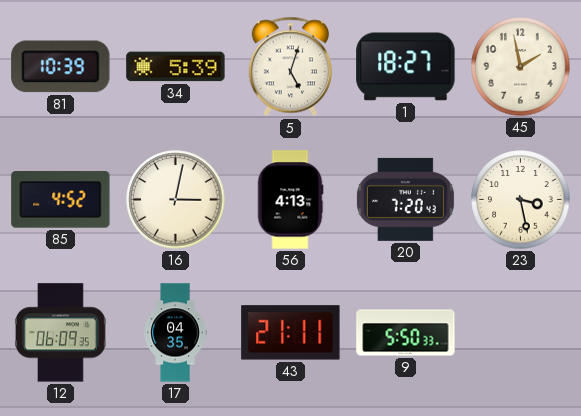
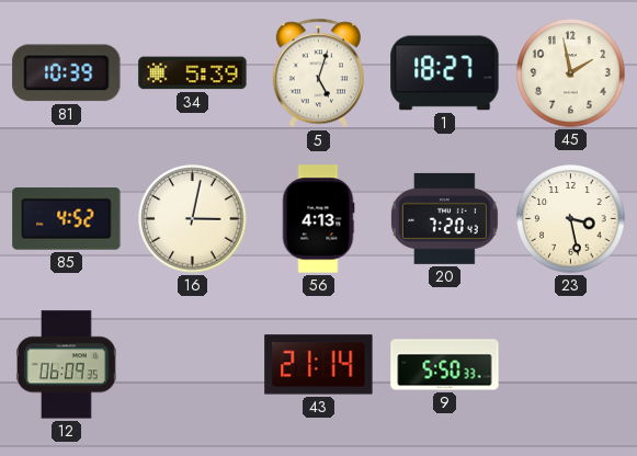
17: 04:35 -> none
43: 21:11 -> 21:14
